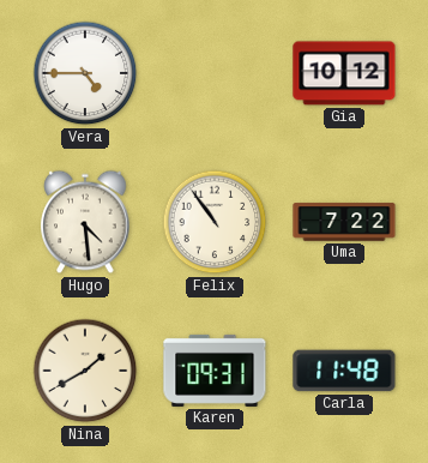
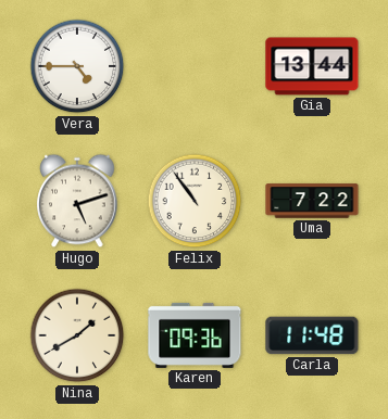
Gia: 10:12 -> 13:44
Hugo: 4:29 -> 5:12
Karen: 09:31 -> 09:36
